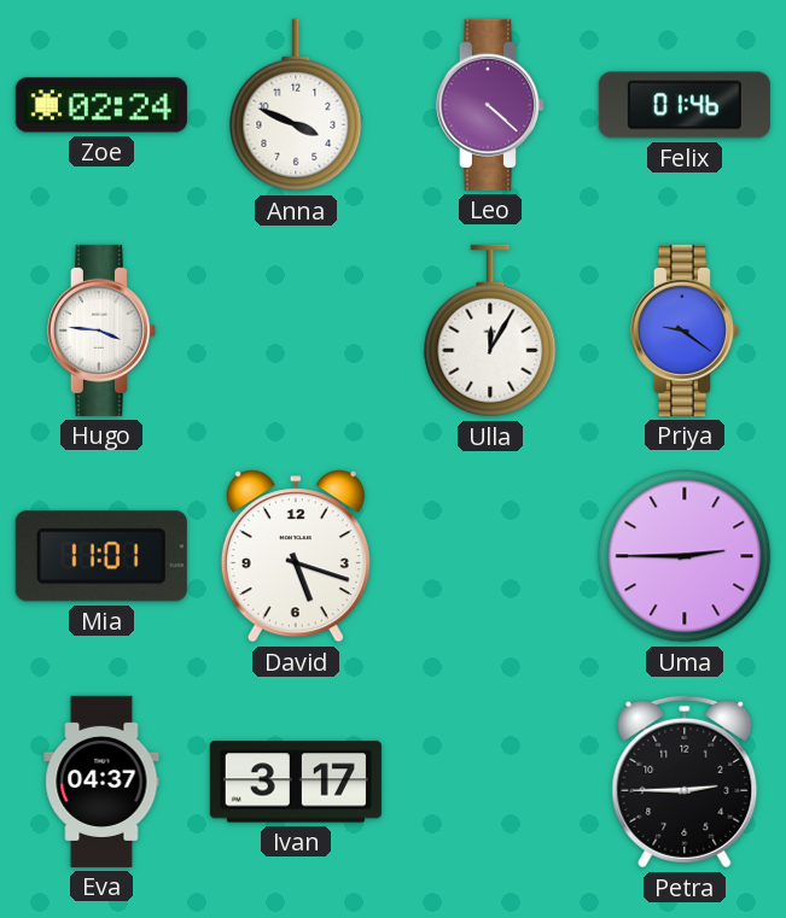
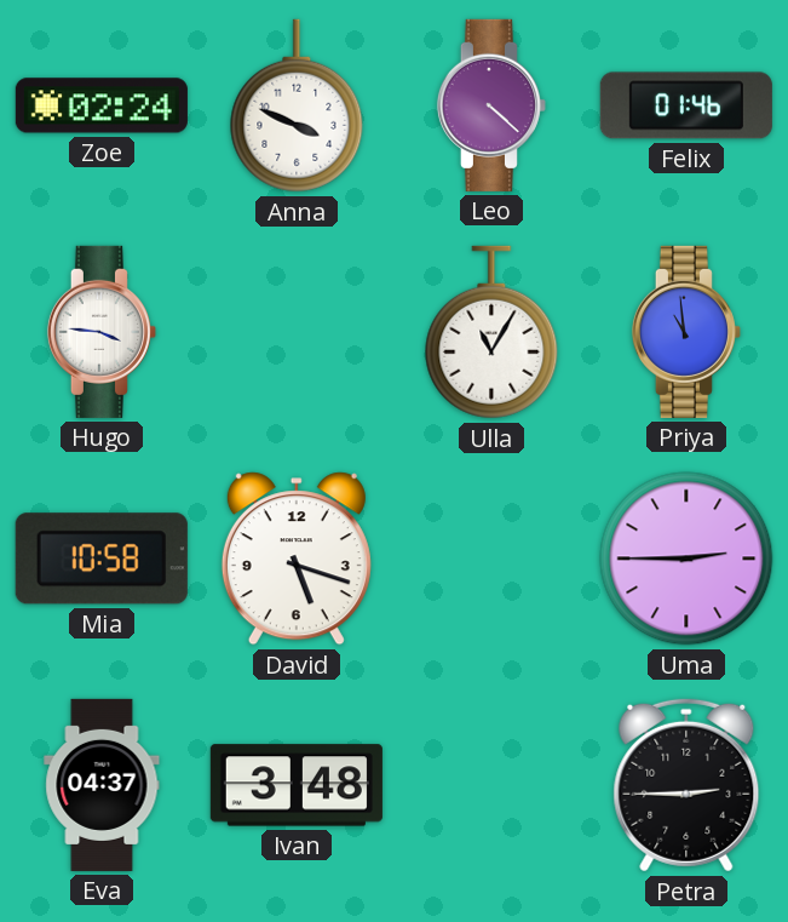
Ulla: 12:05 -> 11:05
Priya: 9:21 -> 10:59
Mia: 11:01 -> 10:58
Ivan: 3:17 -> 3:48
